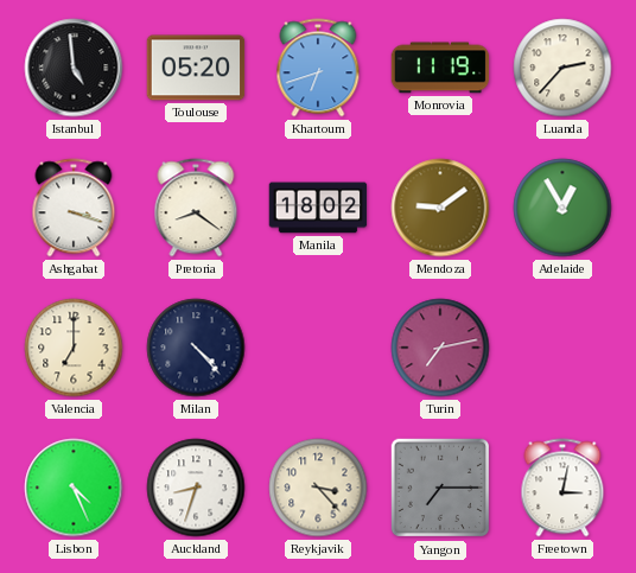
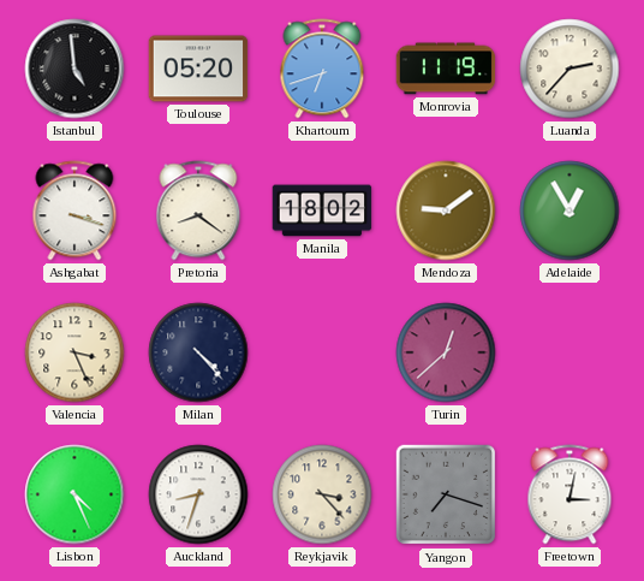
Valencia: 7:00 -> 3:26
Turin: 7:13 -> 12:38
Yangon: 7:15 -> 7:18
